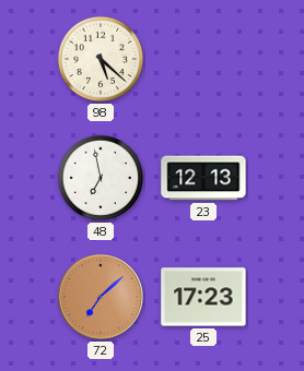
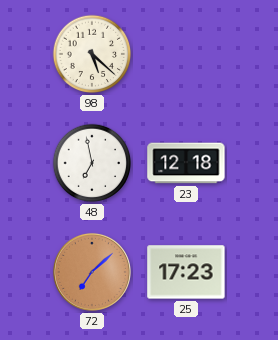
23: 12:13 -> 12:18
